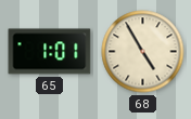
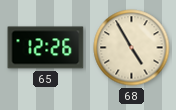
65: 1:01 -> 12:26
